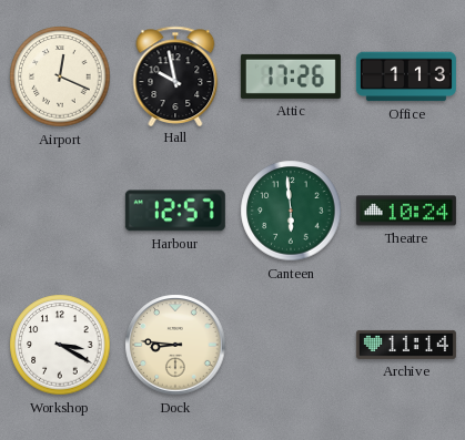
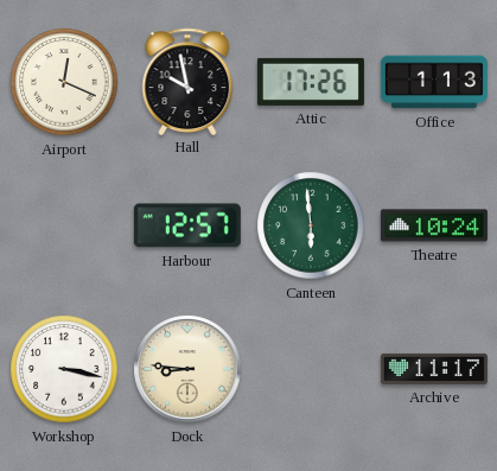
Workshop: 3:20 -> 3:17
Archive: 11:14 -> 11:17
